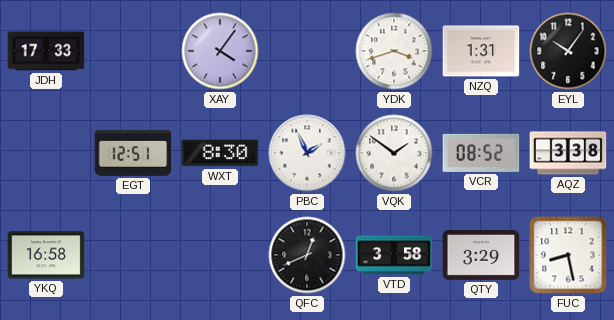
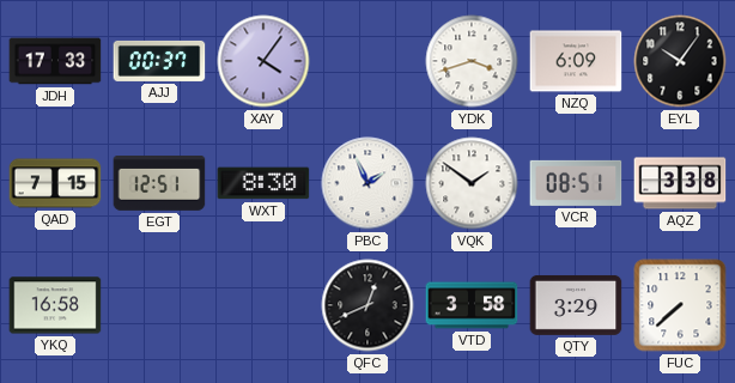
AJJ: none -> 00:37
NZQ: 1:31 -> 6:09
QAD: none -> 7:15
VCR: 08:52 -> 08:51
FUC: 8:28 -> 7:38
